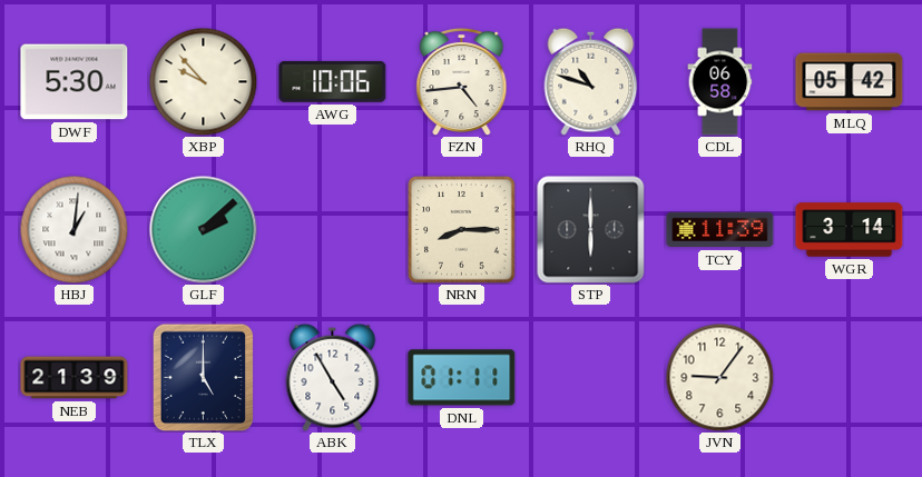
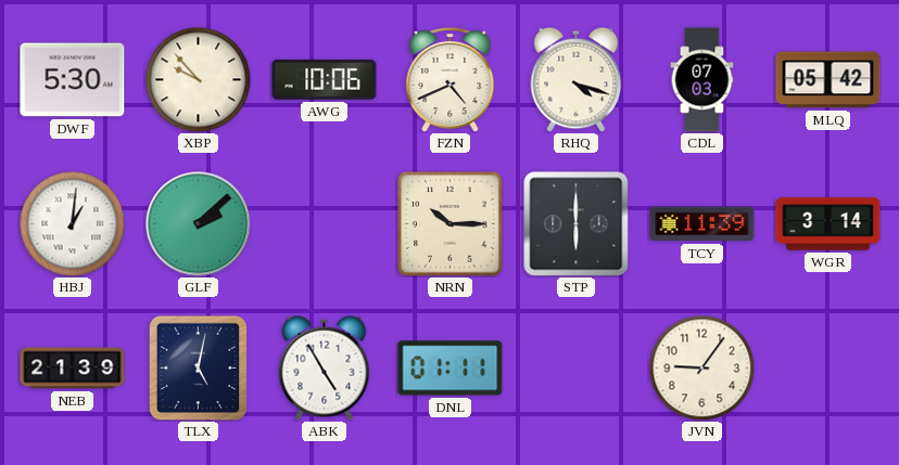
FZN: 4:44 -> 4:41
RHQ: 10:48 -> 4:18
CDL: 06:58 -> 07:03
NRN: 8:15 -> 10:15
TLX: 5:00 -> 5:02
